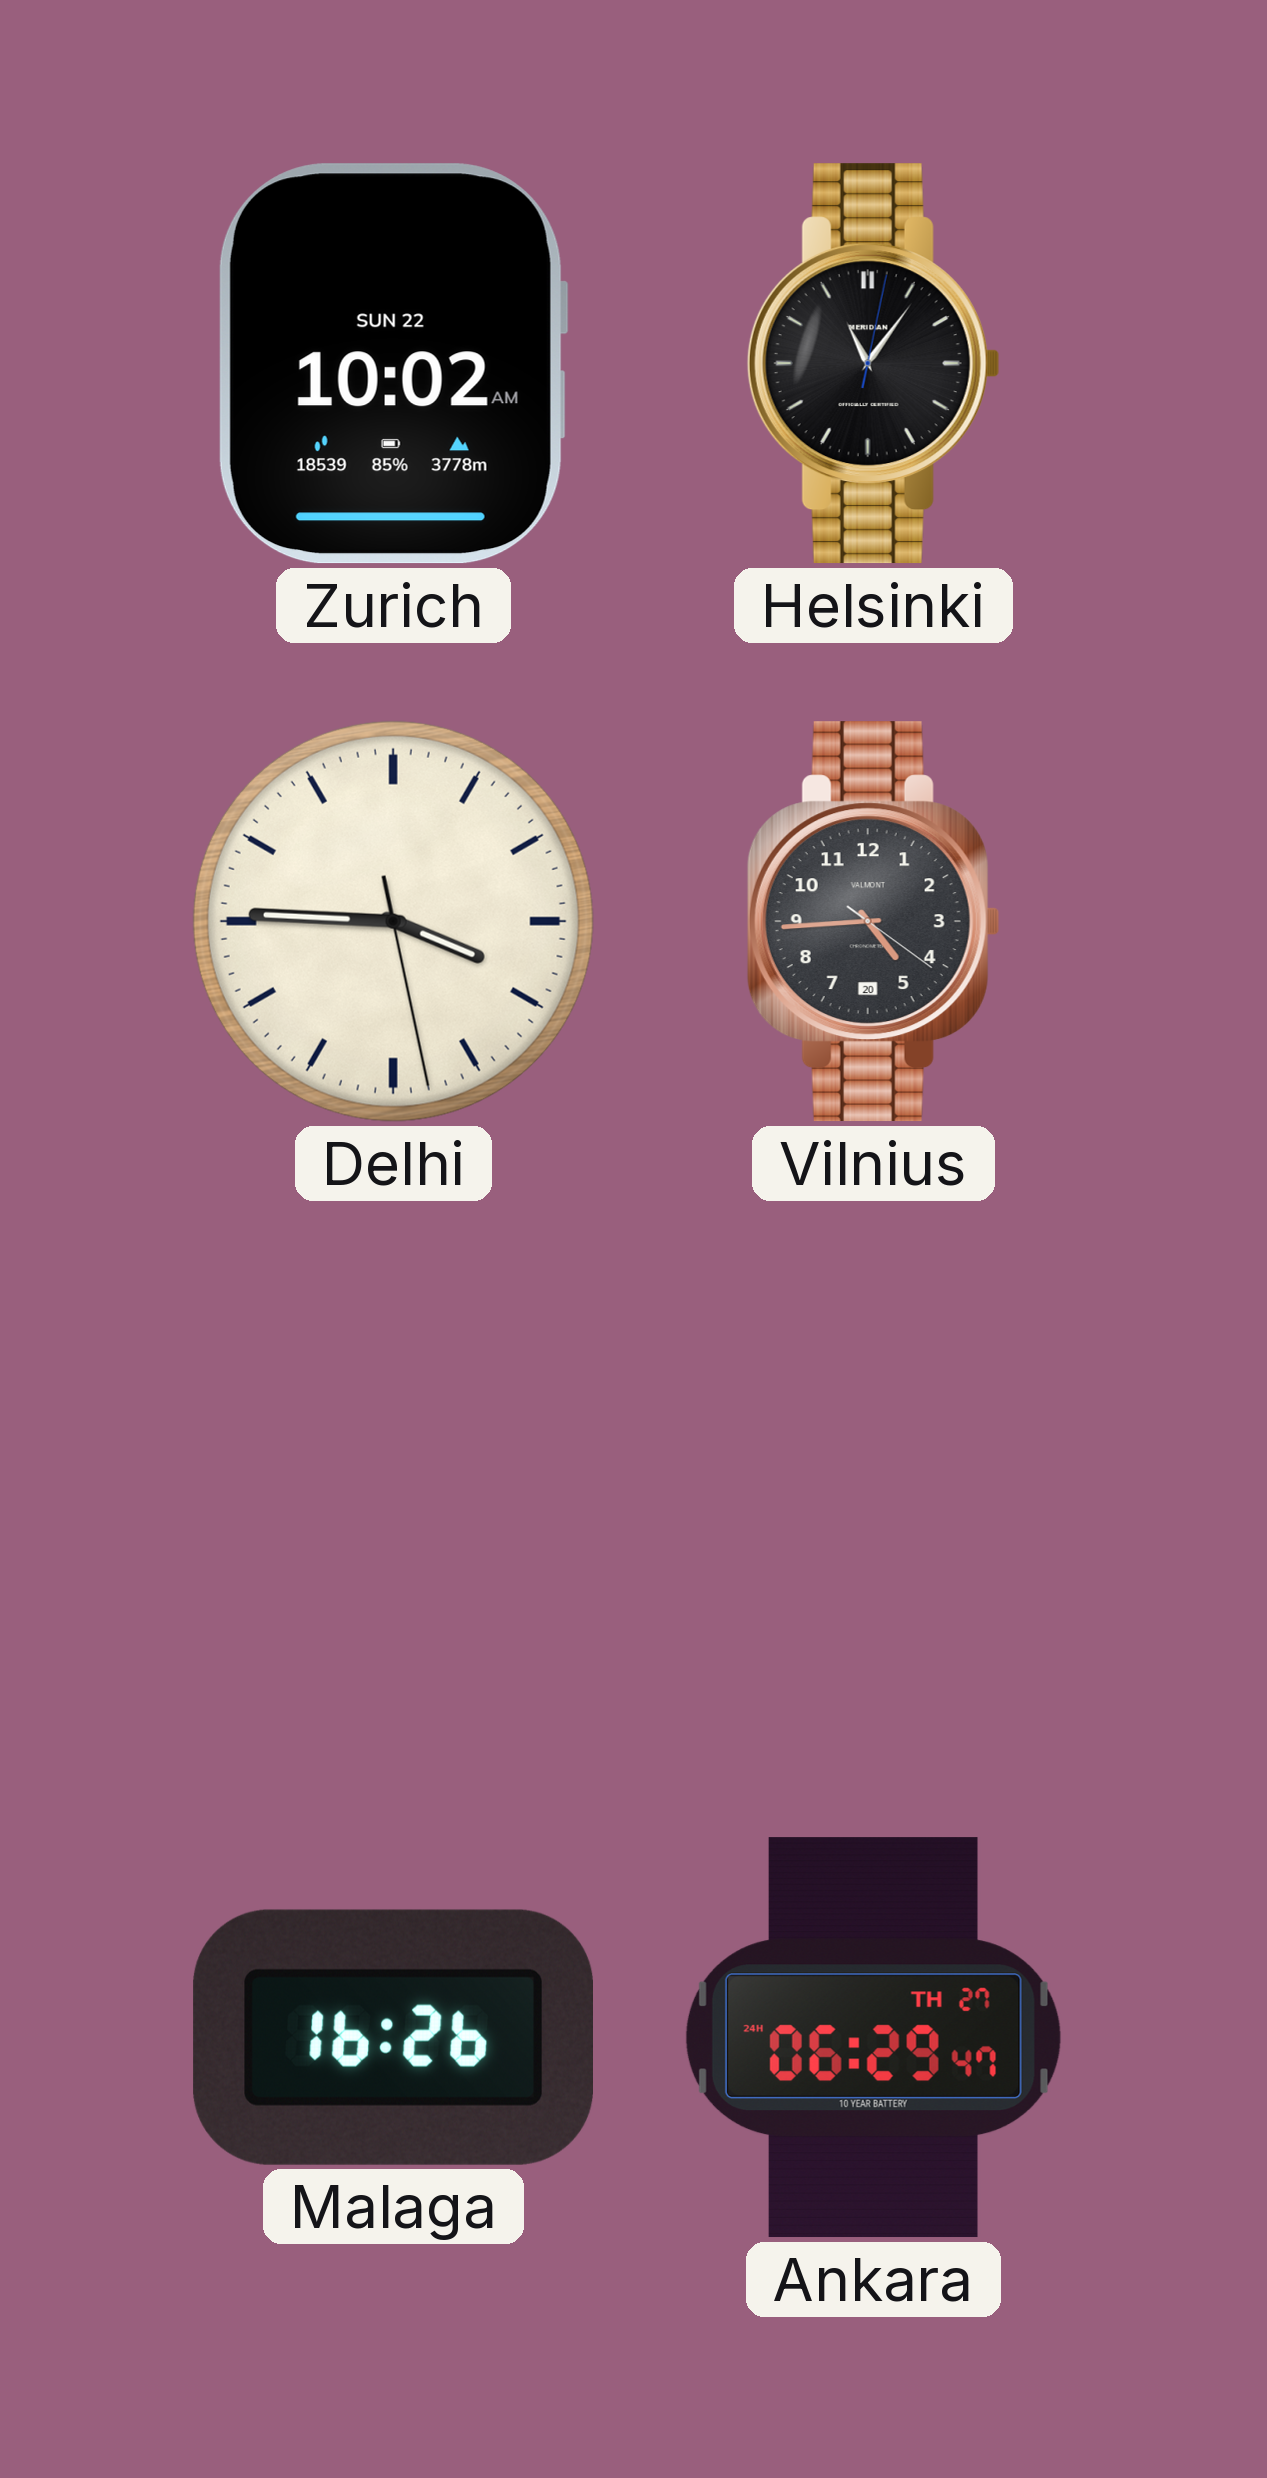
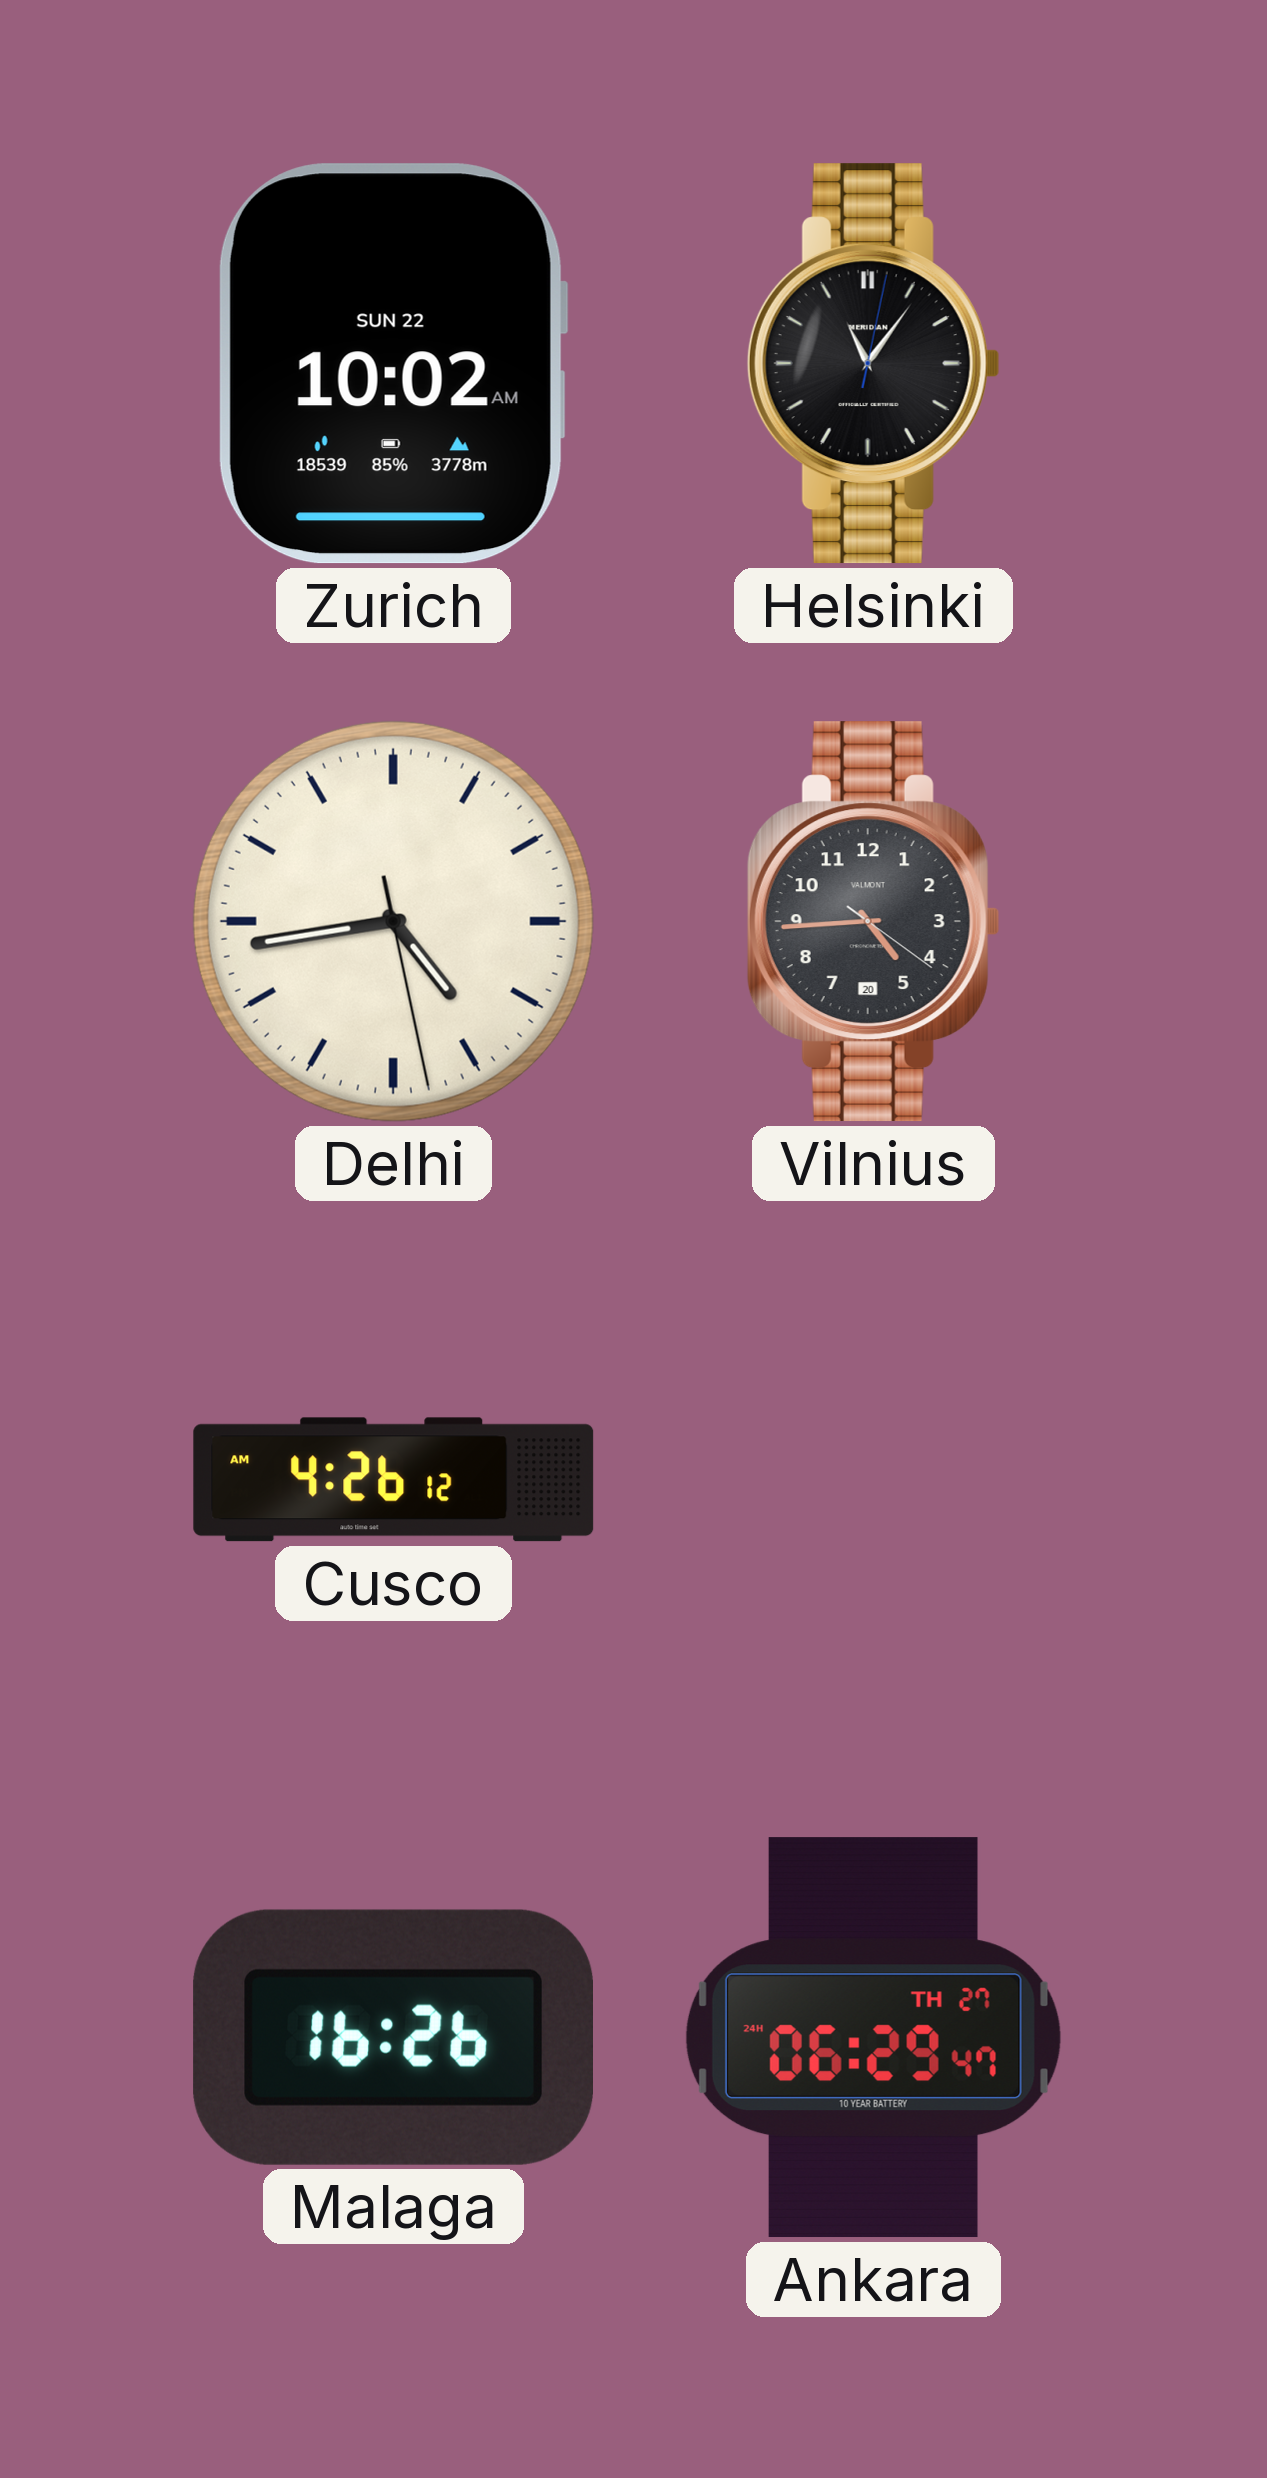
Delhi: 3:45 -> 4:43
Cusco: none -> 4:26
